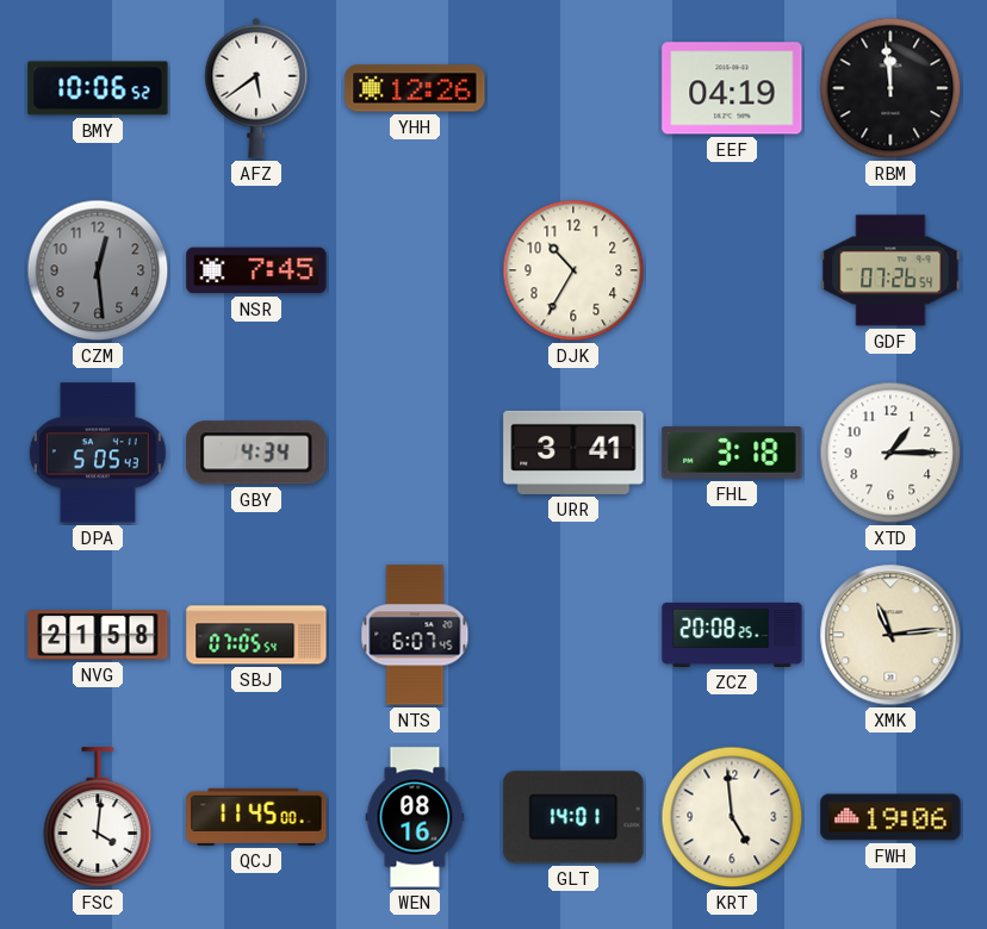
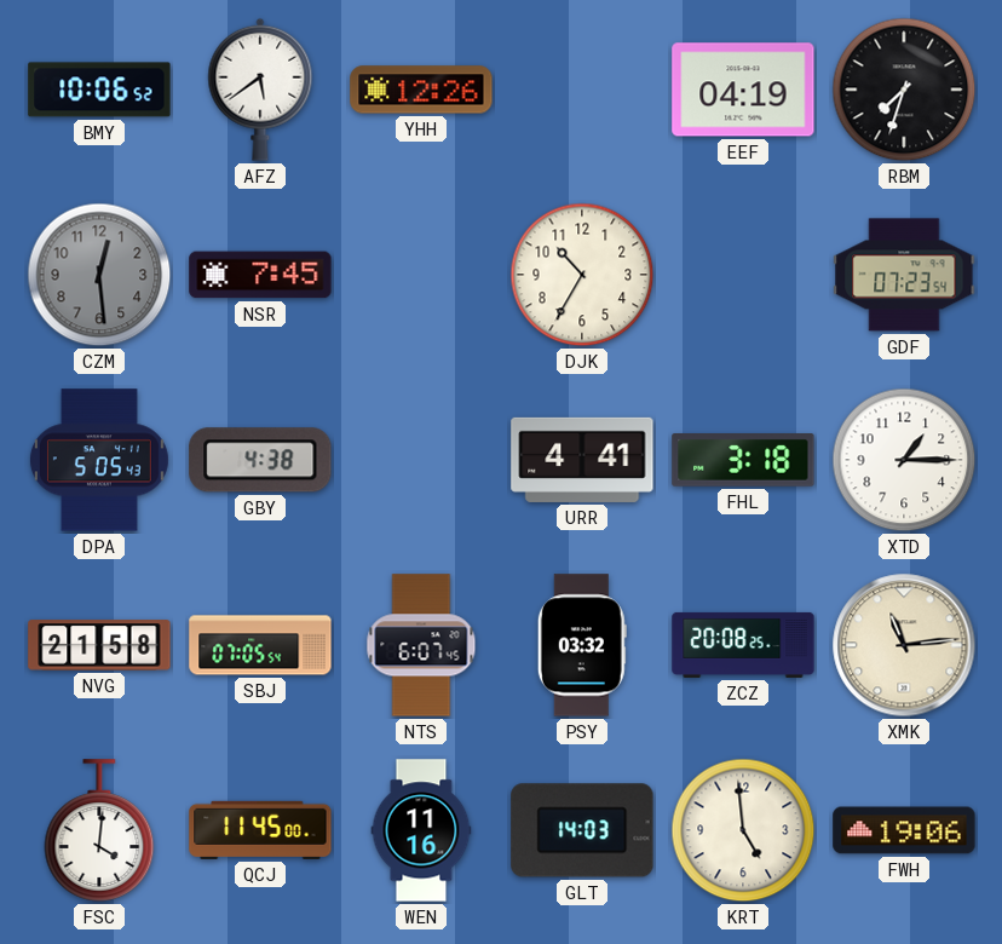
RBM: 11:59 -> 7:33
GDF: 07:26 -> 07:23
GBY: 4:34 -> 4:38
URR: 3:41 -> 4:41
PSY: none -> 03:32
WEN: 08:16 -> 11:16
GLT: 14:01 -> 14:03
